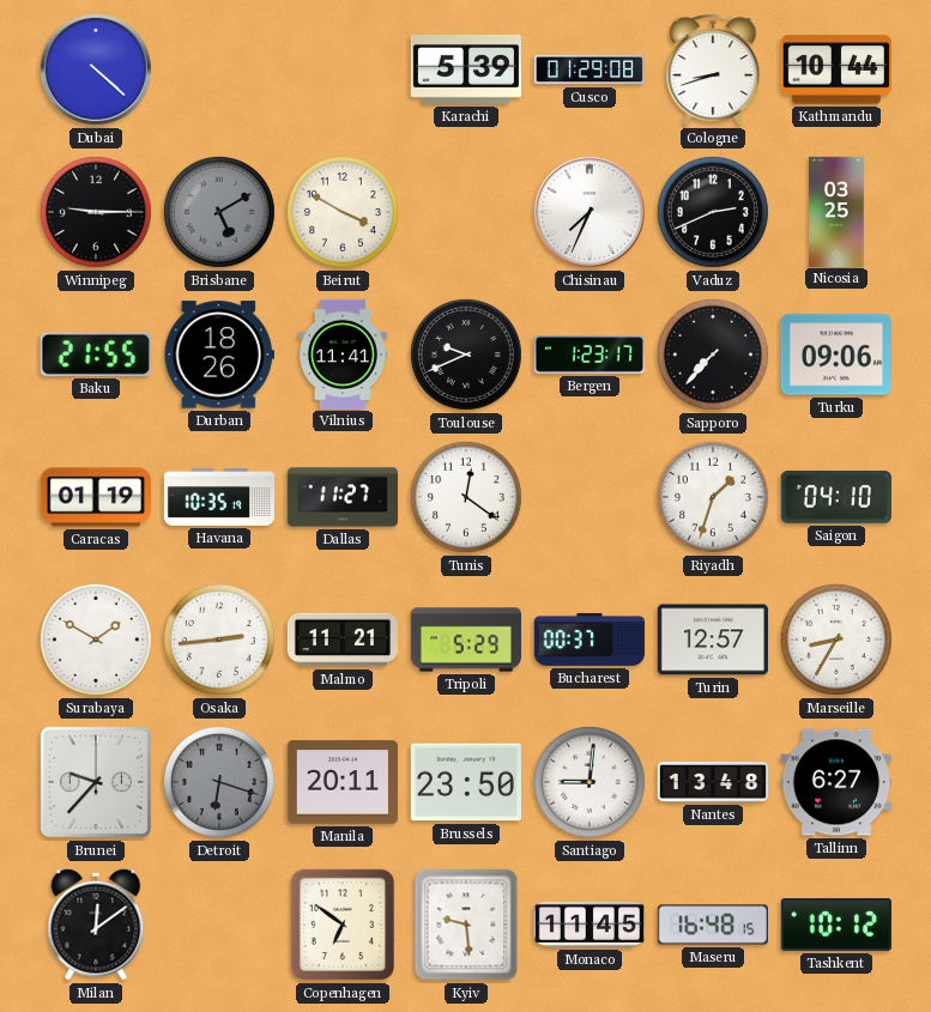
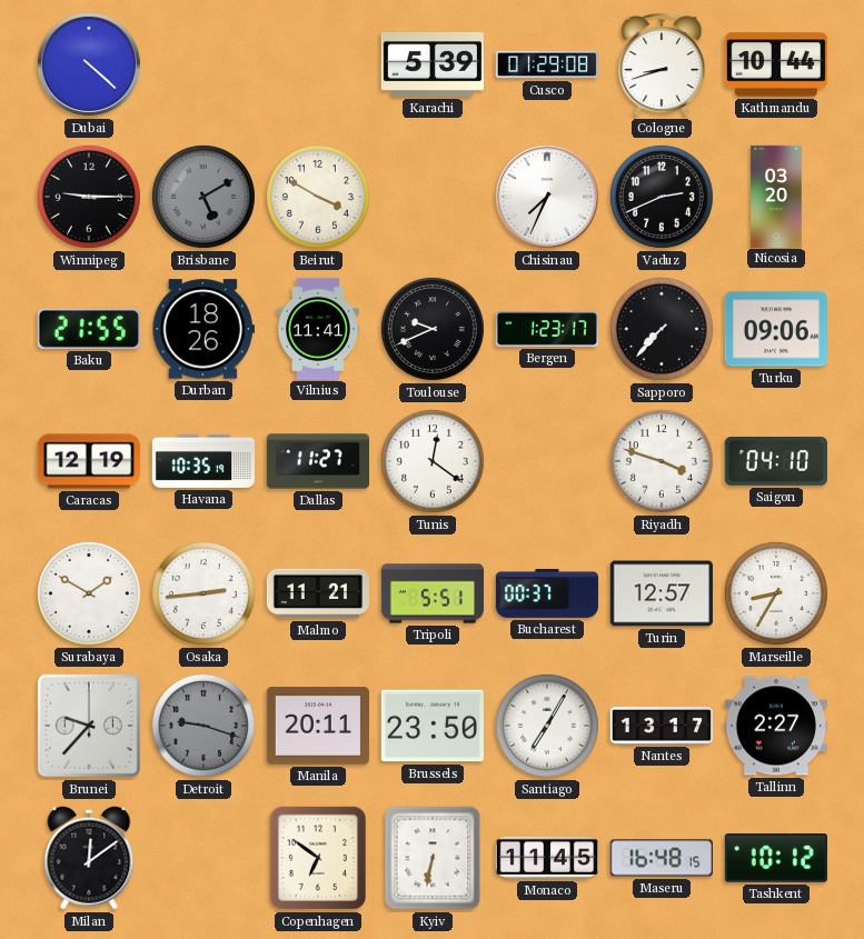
Nicosia: 03:25 -> 03:20
Caracas: 01:19 -> 12:19
Riyadh: 1:33 -> 3:48
Tripoli: 5:29 -> 5:51
Detroit: 6:18 -> 9:18
Santiago: 9:01 -> 7:05
Nantes: 13:48 -> 13:17
Tallinn: 6:27 -> 2:27
Kyiv: 9:29 -> 6:32
